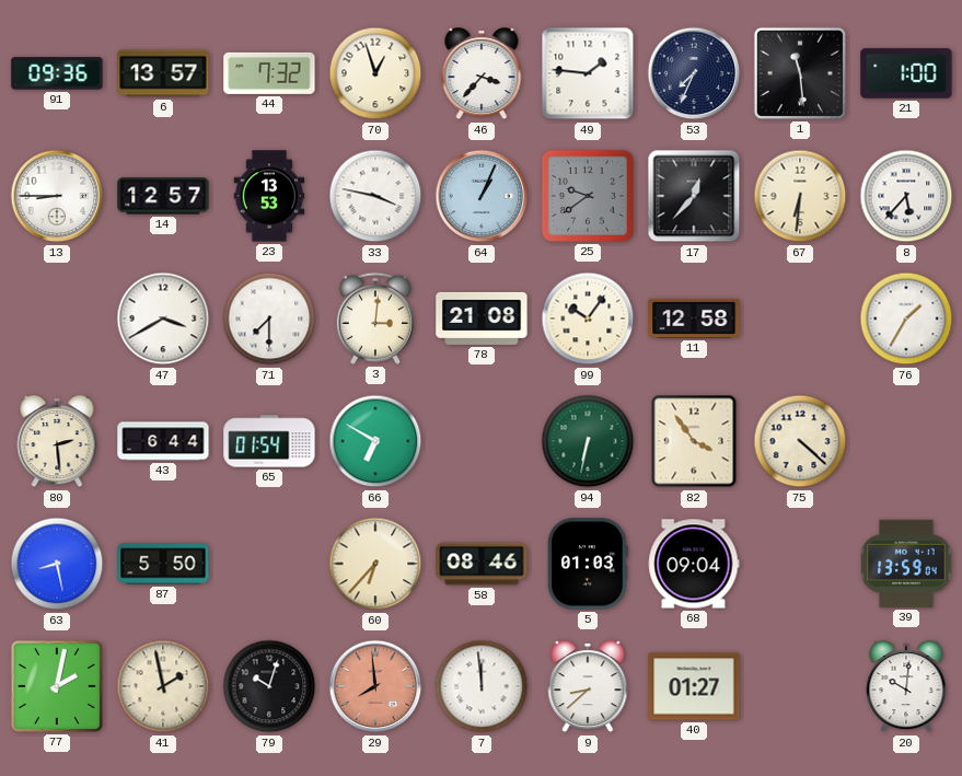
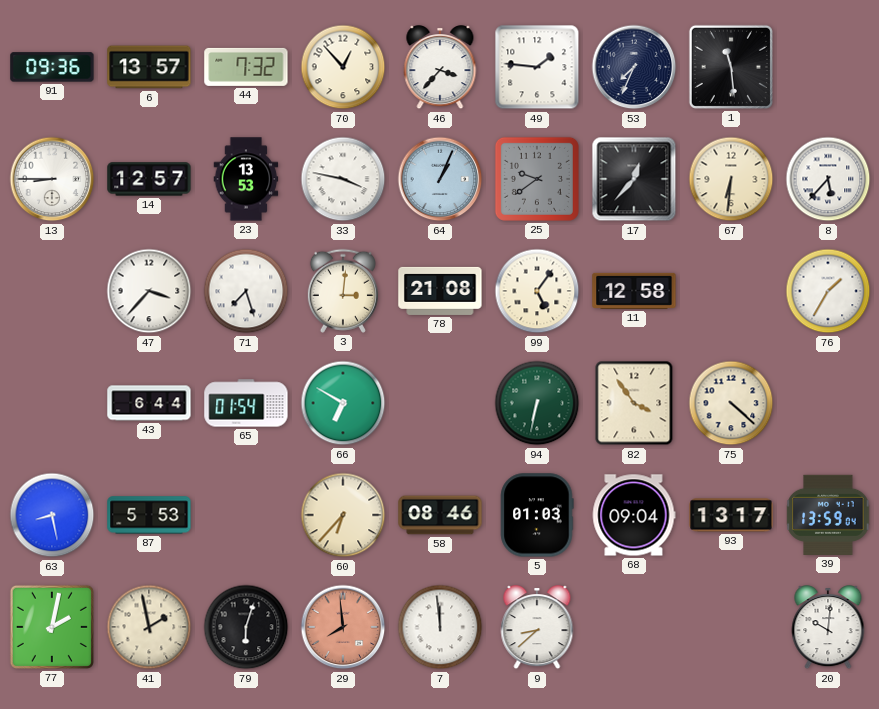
70: 12:57 -> 12:53
21: 1:00 -> none
47: 3:40 -> 3:37
71: 7:30 -> 7:27
99: 10:06 -> 5:06
80: 2:29 -> none
87: 5:50 -> 5:53
93: none -> 13:17
79: 10:03 -> 6:03
40: 01:27 -> none
